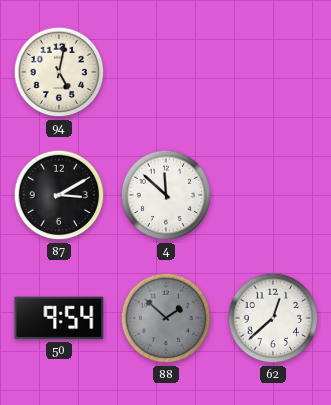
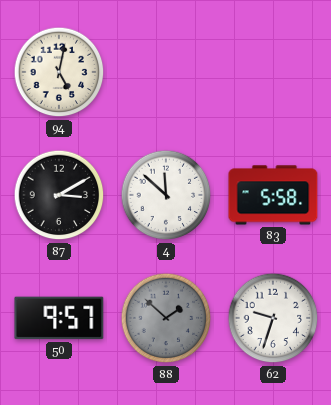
83: none -> 5:58
50: 9:54 -> 9:57
62: 12:38 -> 9:33
